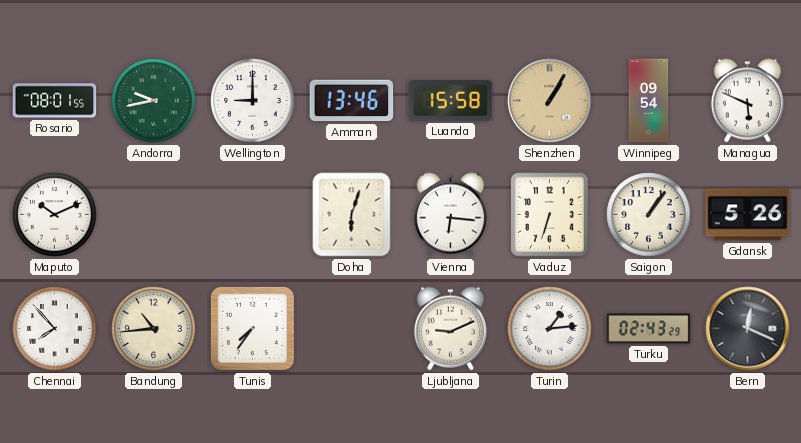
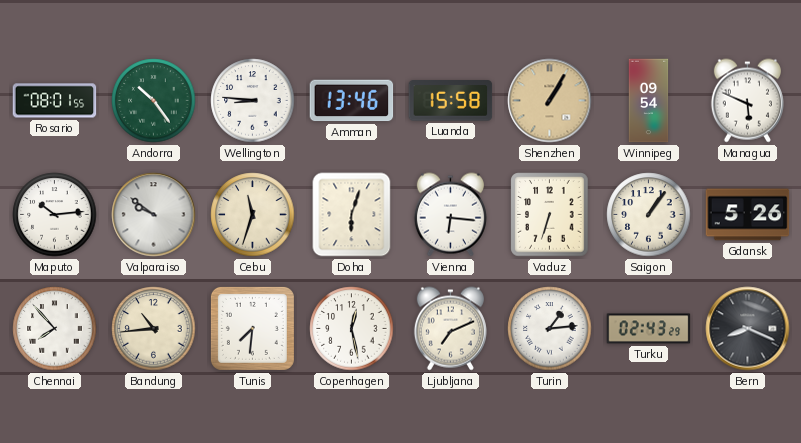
Andorra: 9:43 -> 10:24
Wellington: 9:00 -> 8:46
Maputo: 10:11 -> 10:14
Valparaiso: none -> 9:51
Cebu: none -> 11:33
Tunis: 7:36 -> 7:31
Copenhagen: none -> 12:28
Ljubljana: 9:11 -> 7:11
Bern: 12:19 -> 8:19
